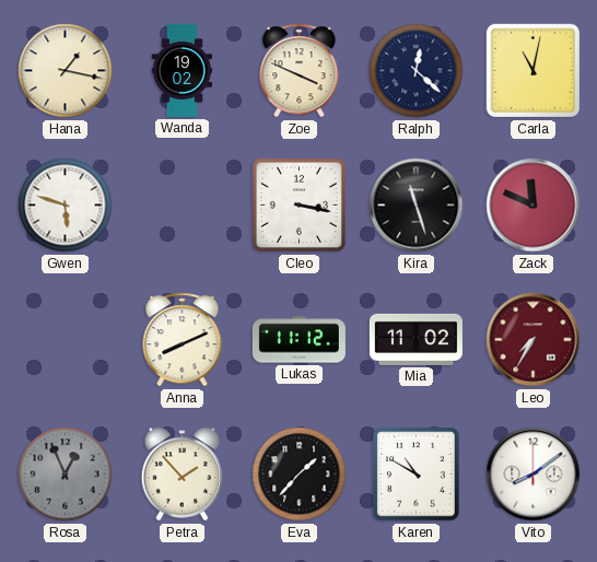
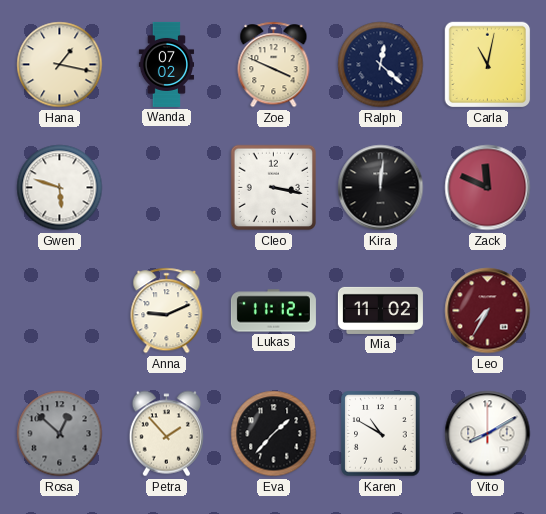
Wanda: 19:02 -> 07:02
Kira: 11:27 -> 12:01
Anna: 8:11 -> 9:11
Rosa: 12:56 -> 12:52
Vito: 8:09 -> 8:10
